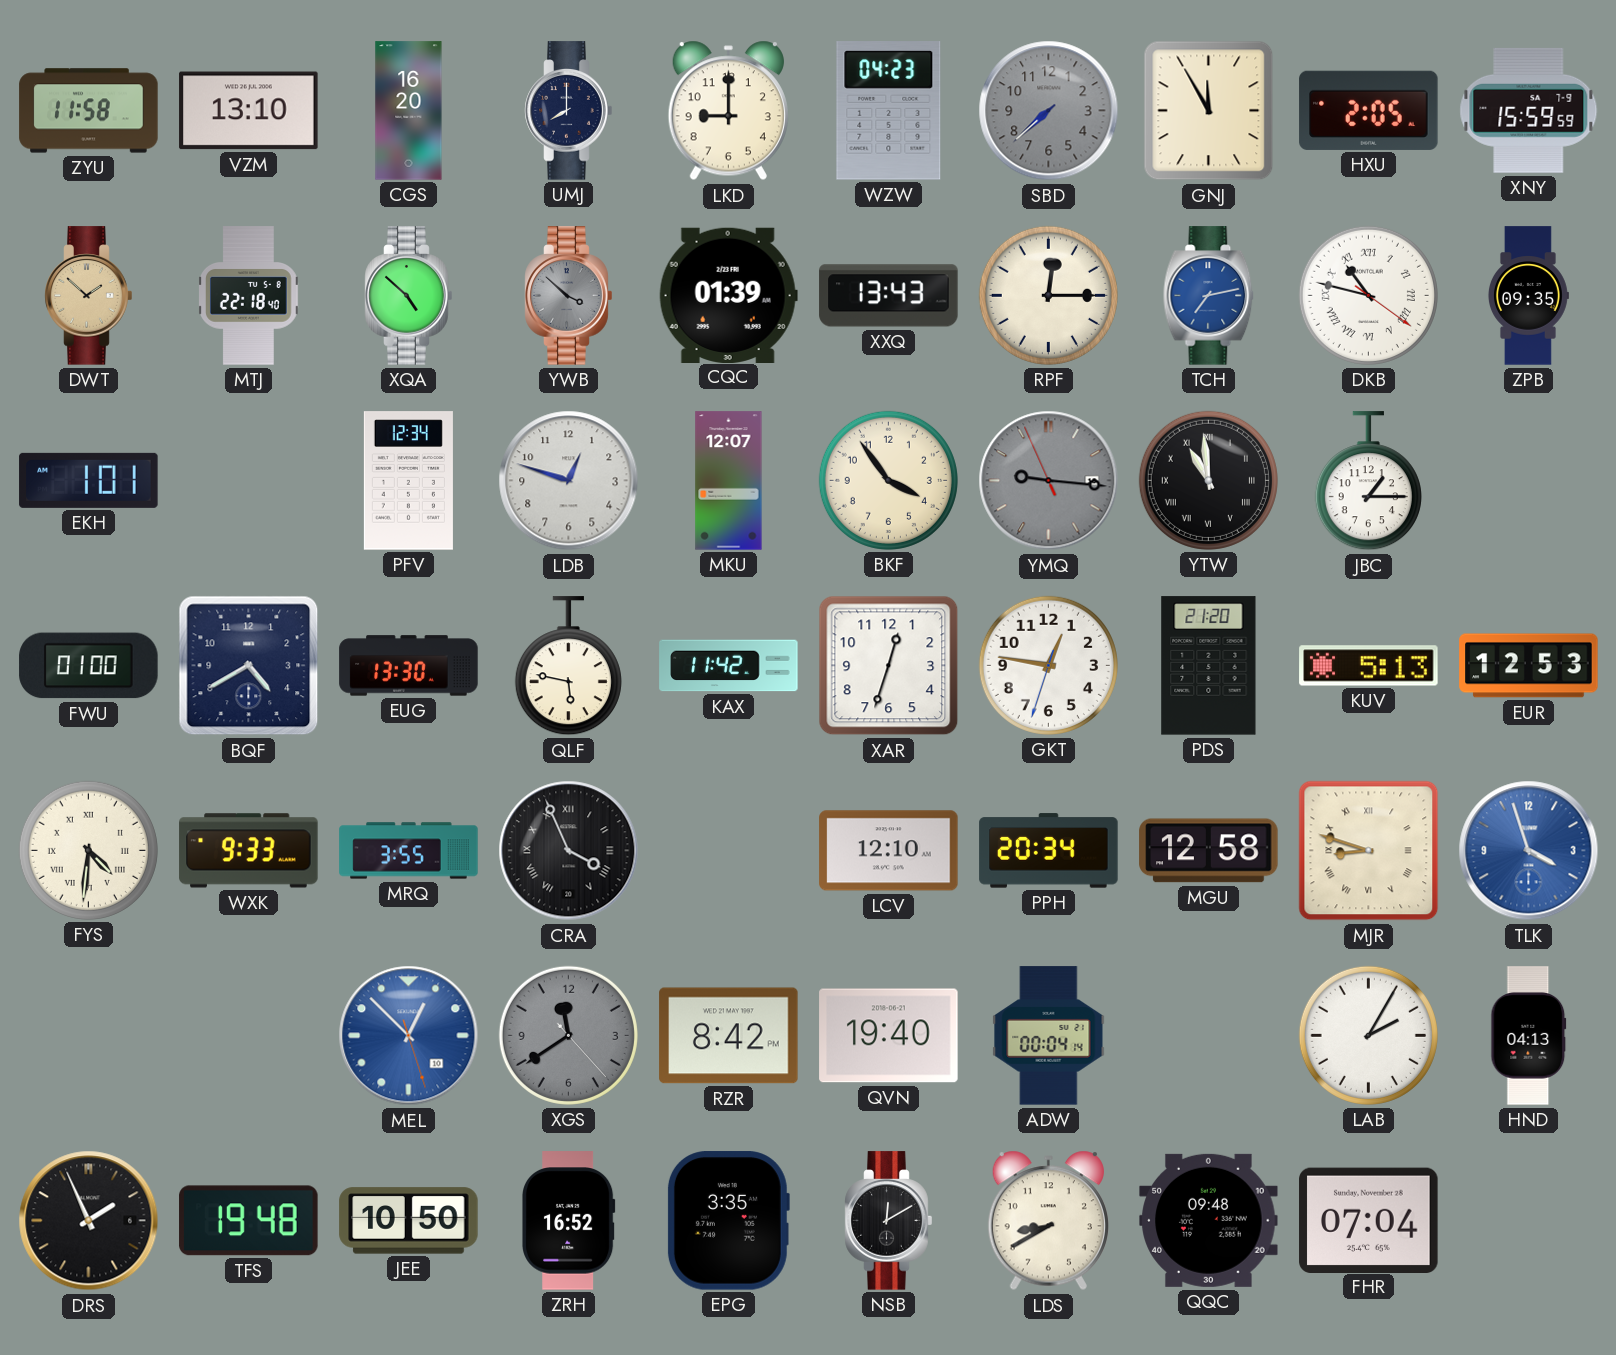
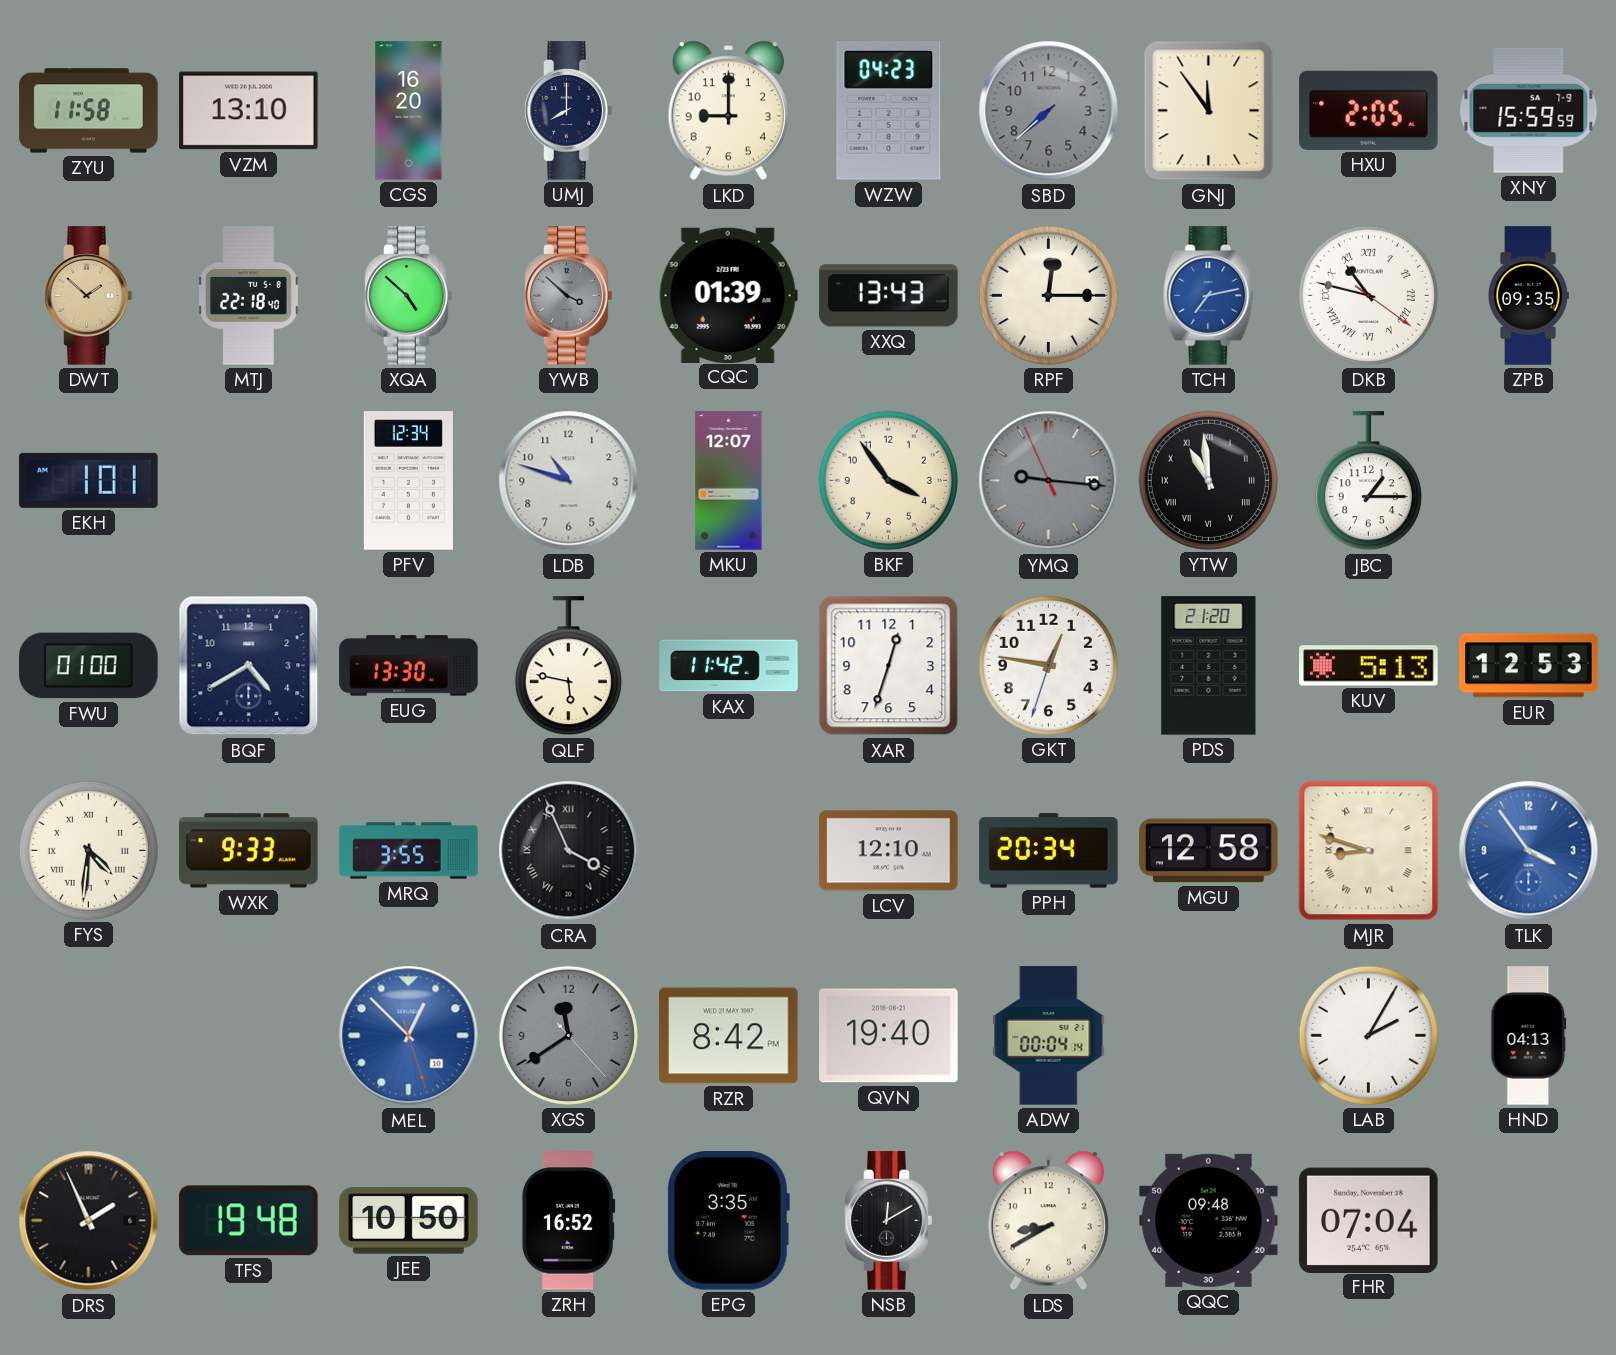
GNJ: 11:55 -> 11:54
LDB: 12:48 -> 10:48
TLK: 3:57 -> 3:54
